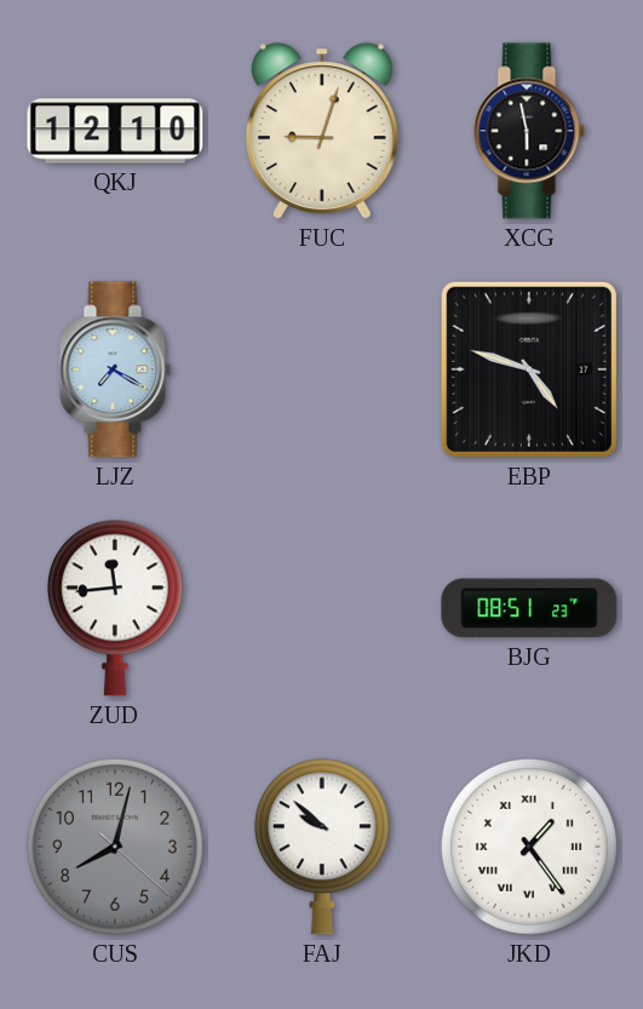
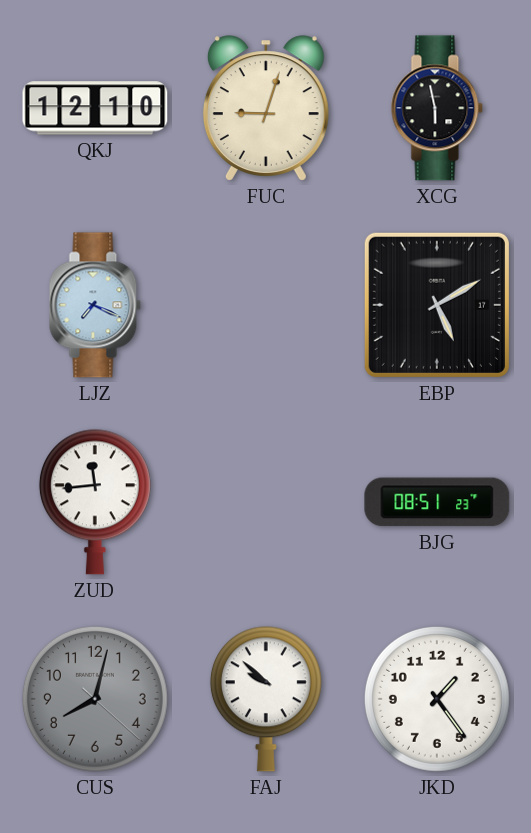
LJZ: 7:20 -> 7:19
EBP: 4:48 -> 5:10
JKD numerals: Roman -> Arabic
